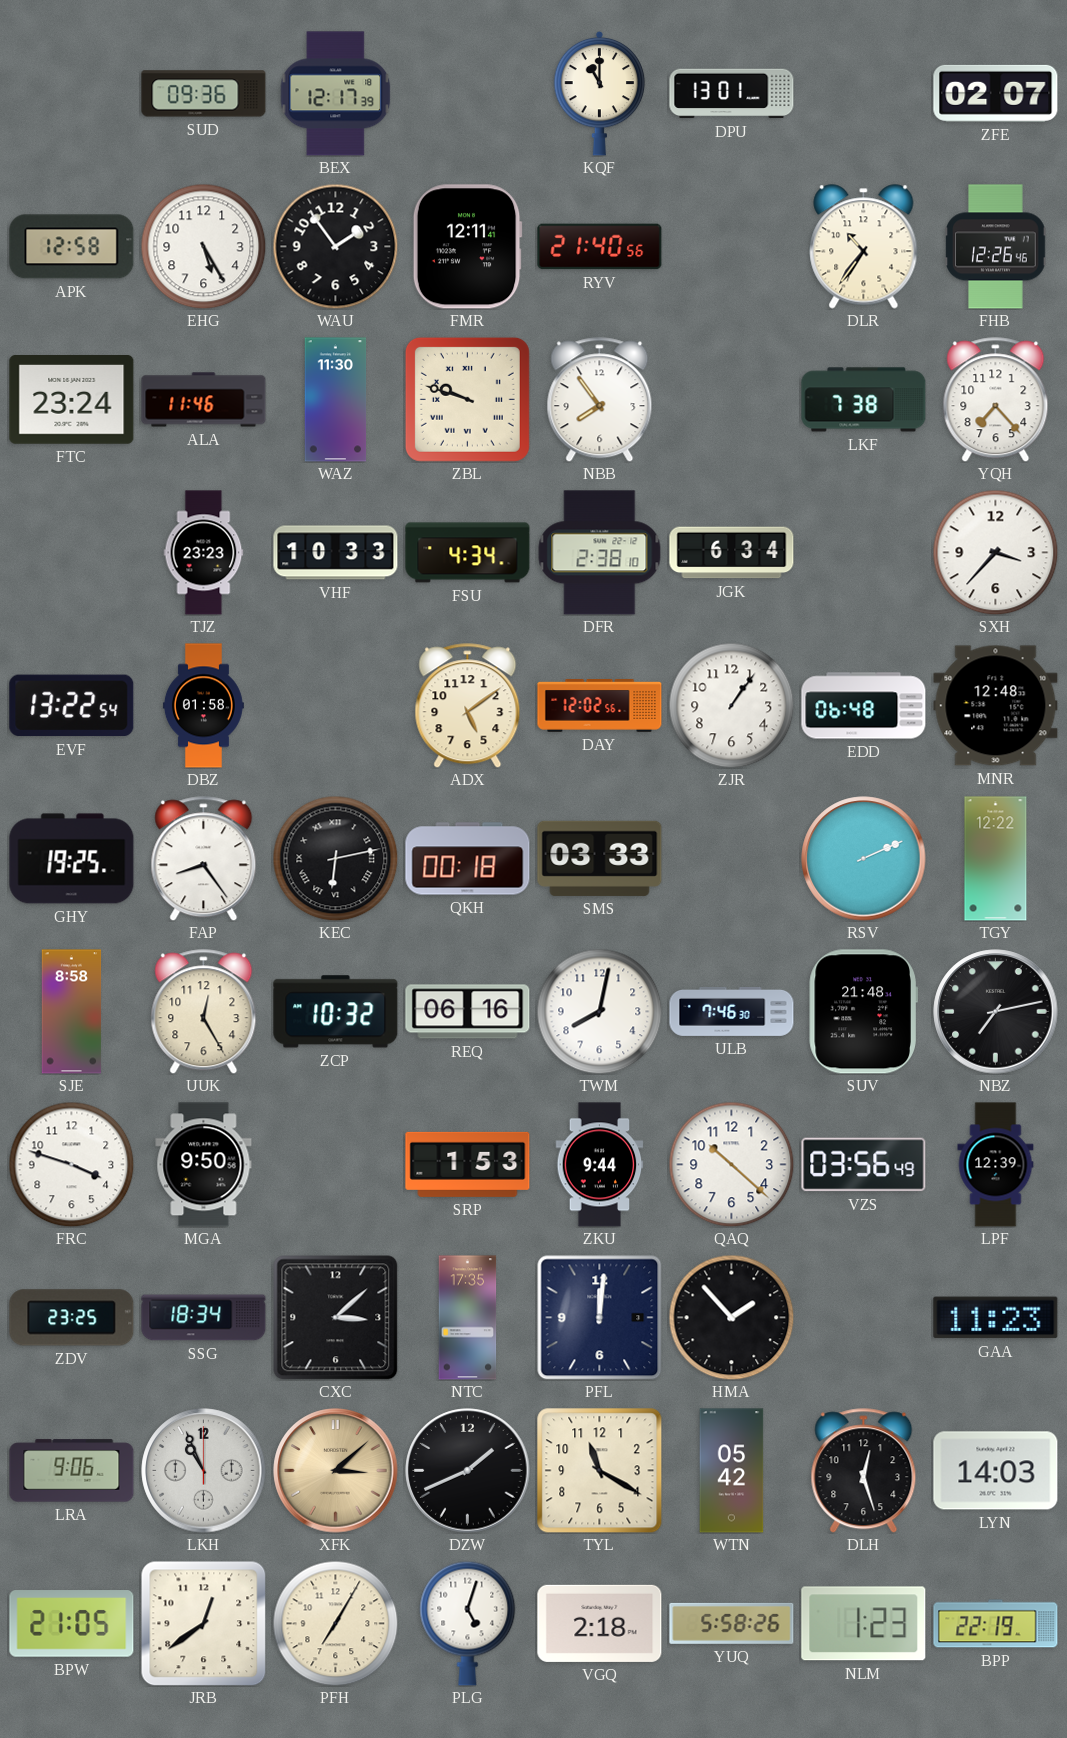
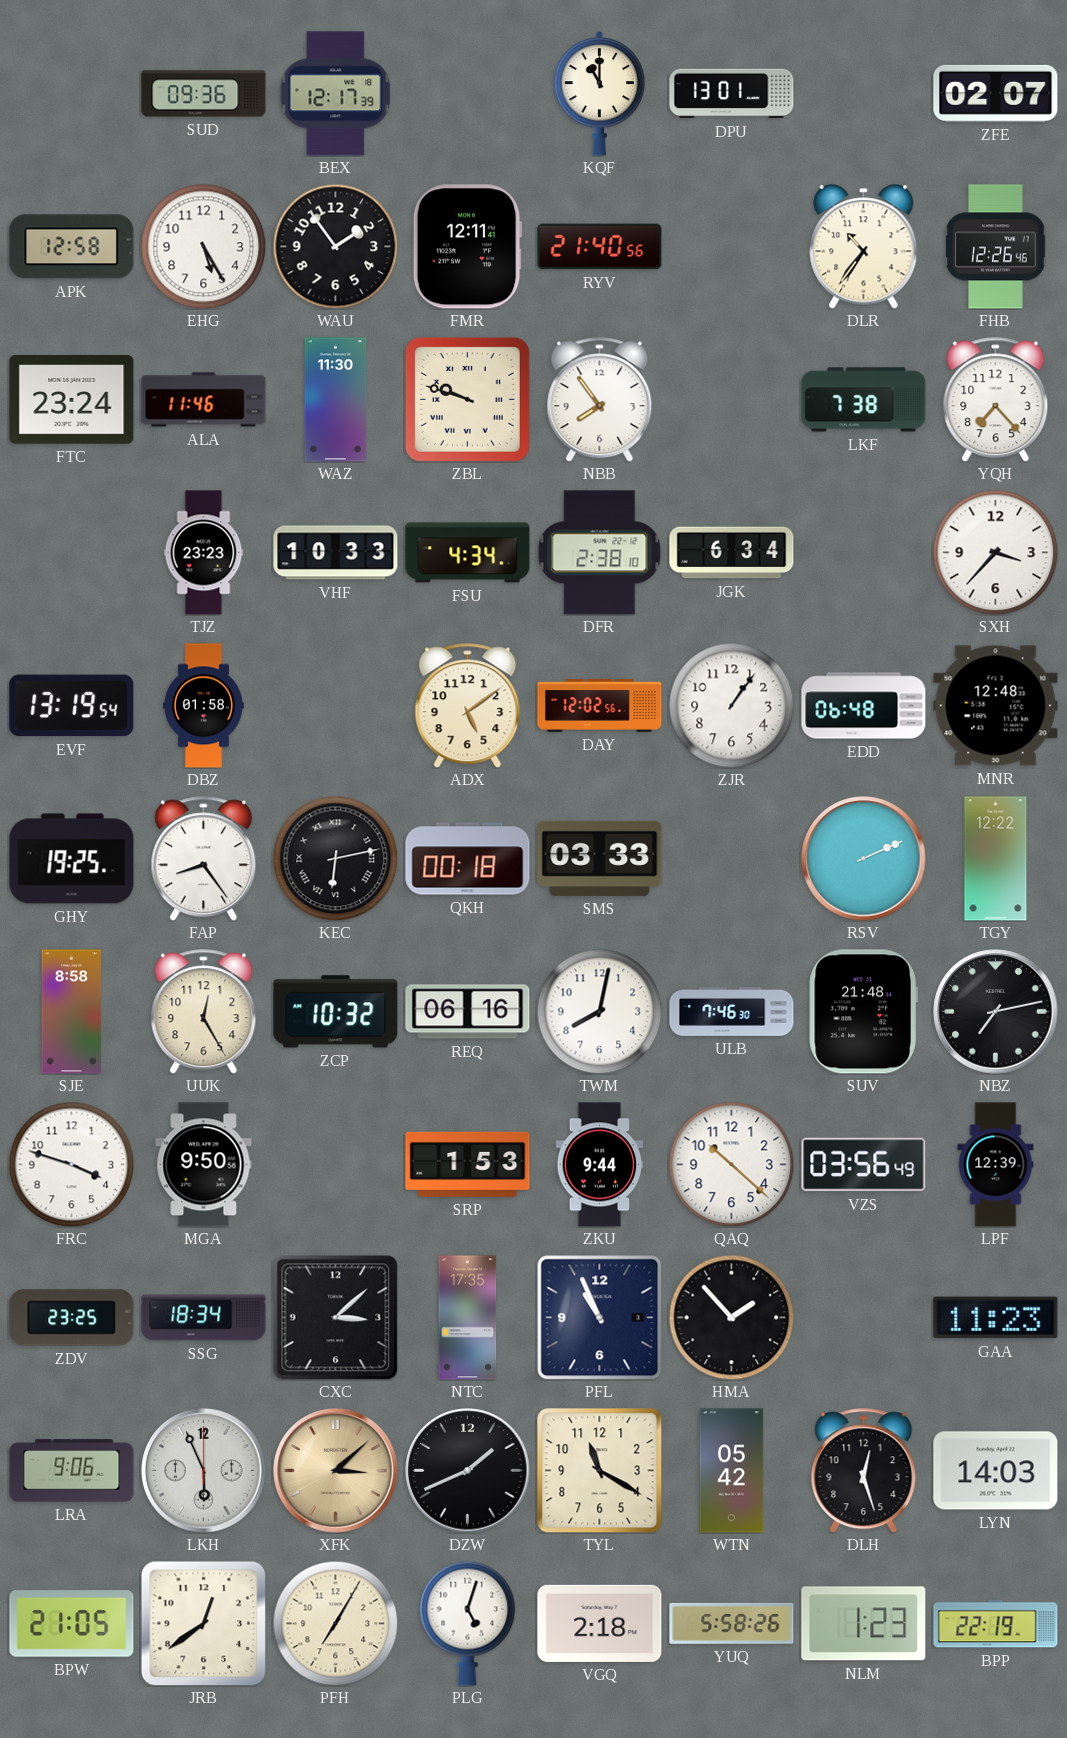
EVF: 13:22 -> 13:19
PFL: 12:01 -> 10:56
LKH: 10:56 -> 5:56
